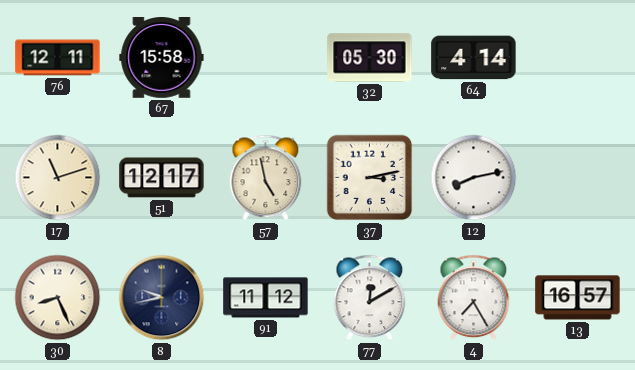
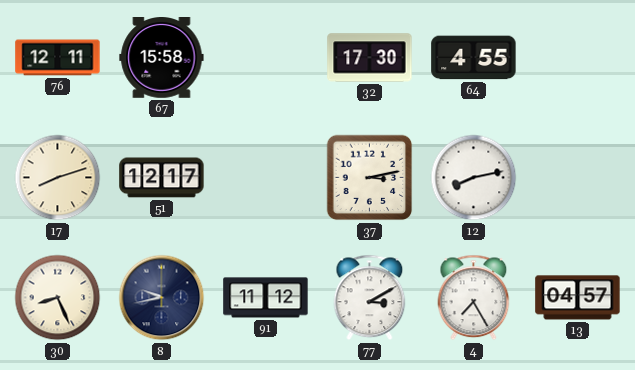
32: 05:30 -> 17:30
64: 4:14 -> 4:55
17: 11:12 -> 8:12
57: 4:58 -> none
77: 12:10 -> 3:10
13: 16:57 -> 04:57
